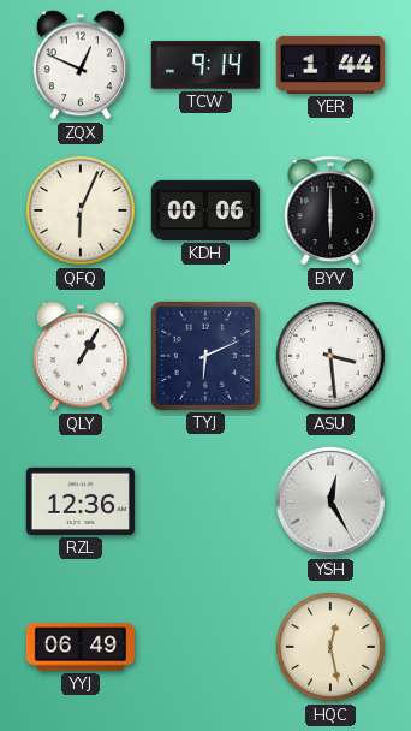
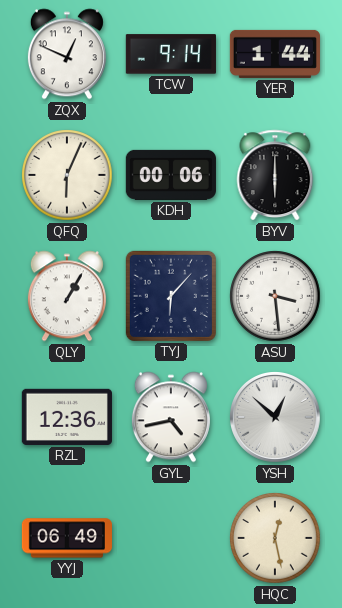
TYJ: 6:11 -> 6:07
GYL: none -> 4:43
YSH: 12:25 -> 12:52
